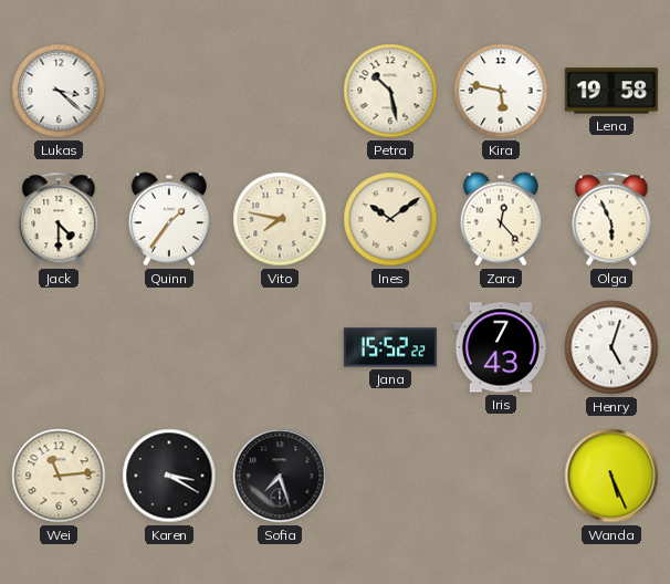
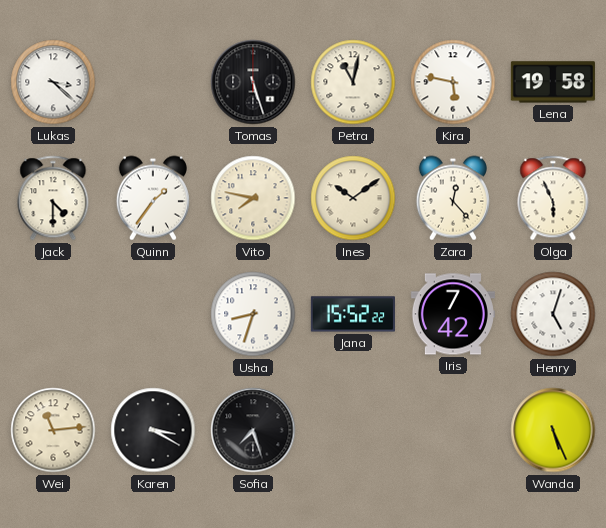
Tomas: none -> 5:27
Petra: 10:28 -> 11:02
Usha: none -> 8:33
Iris: 7:43 -> 7:42
